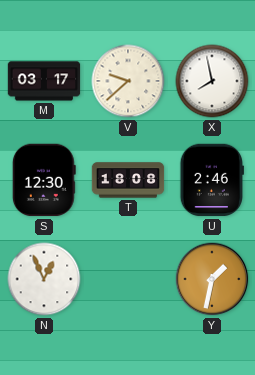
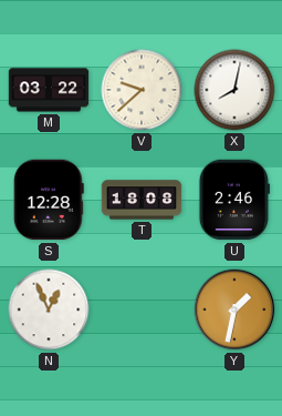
M: 03:17 -> 03:22
X: 7:58 -> 8:02
S: 12:30 -> 12:28
